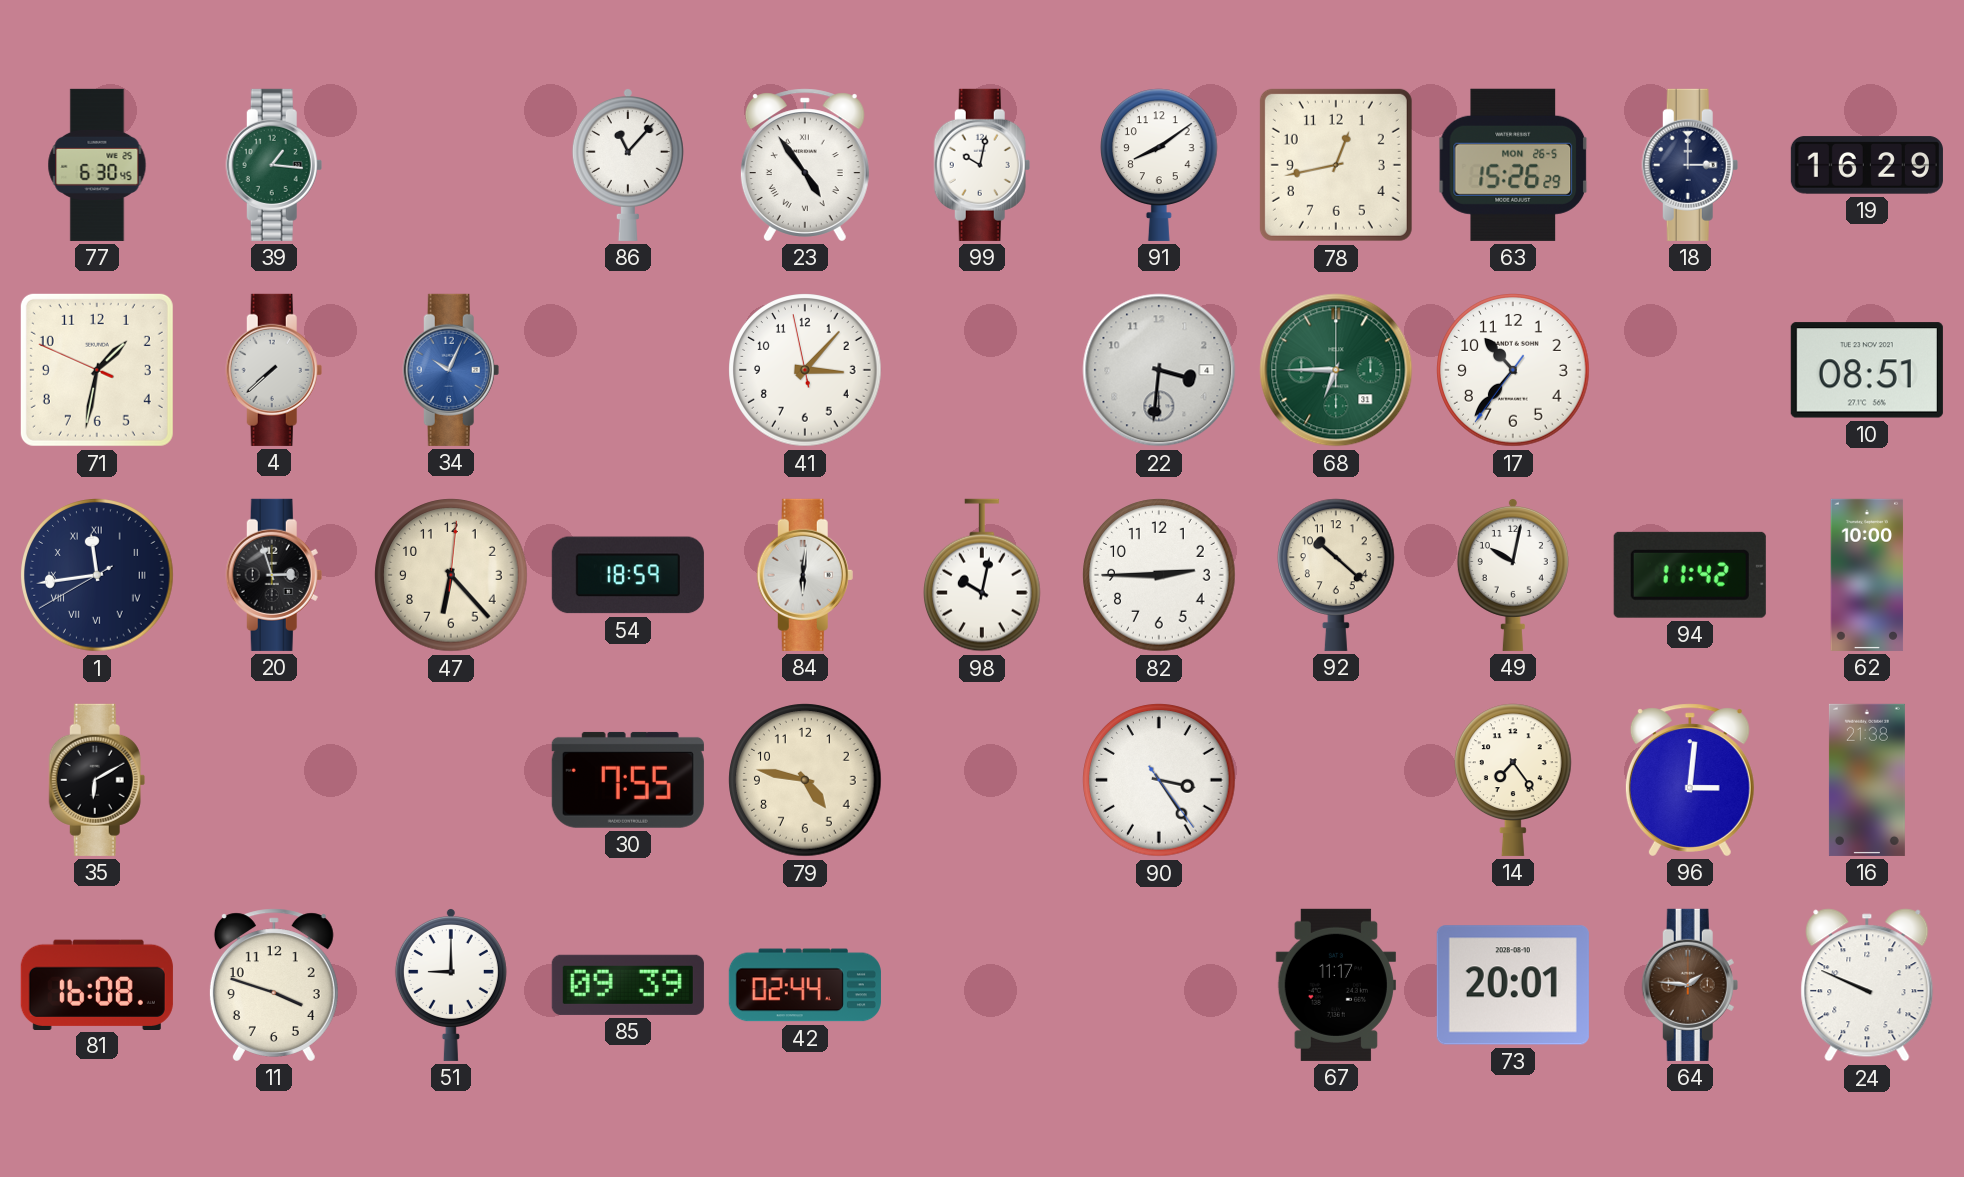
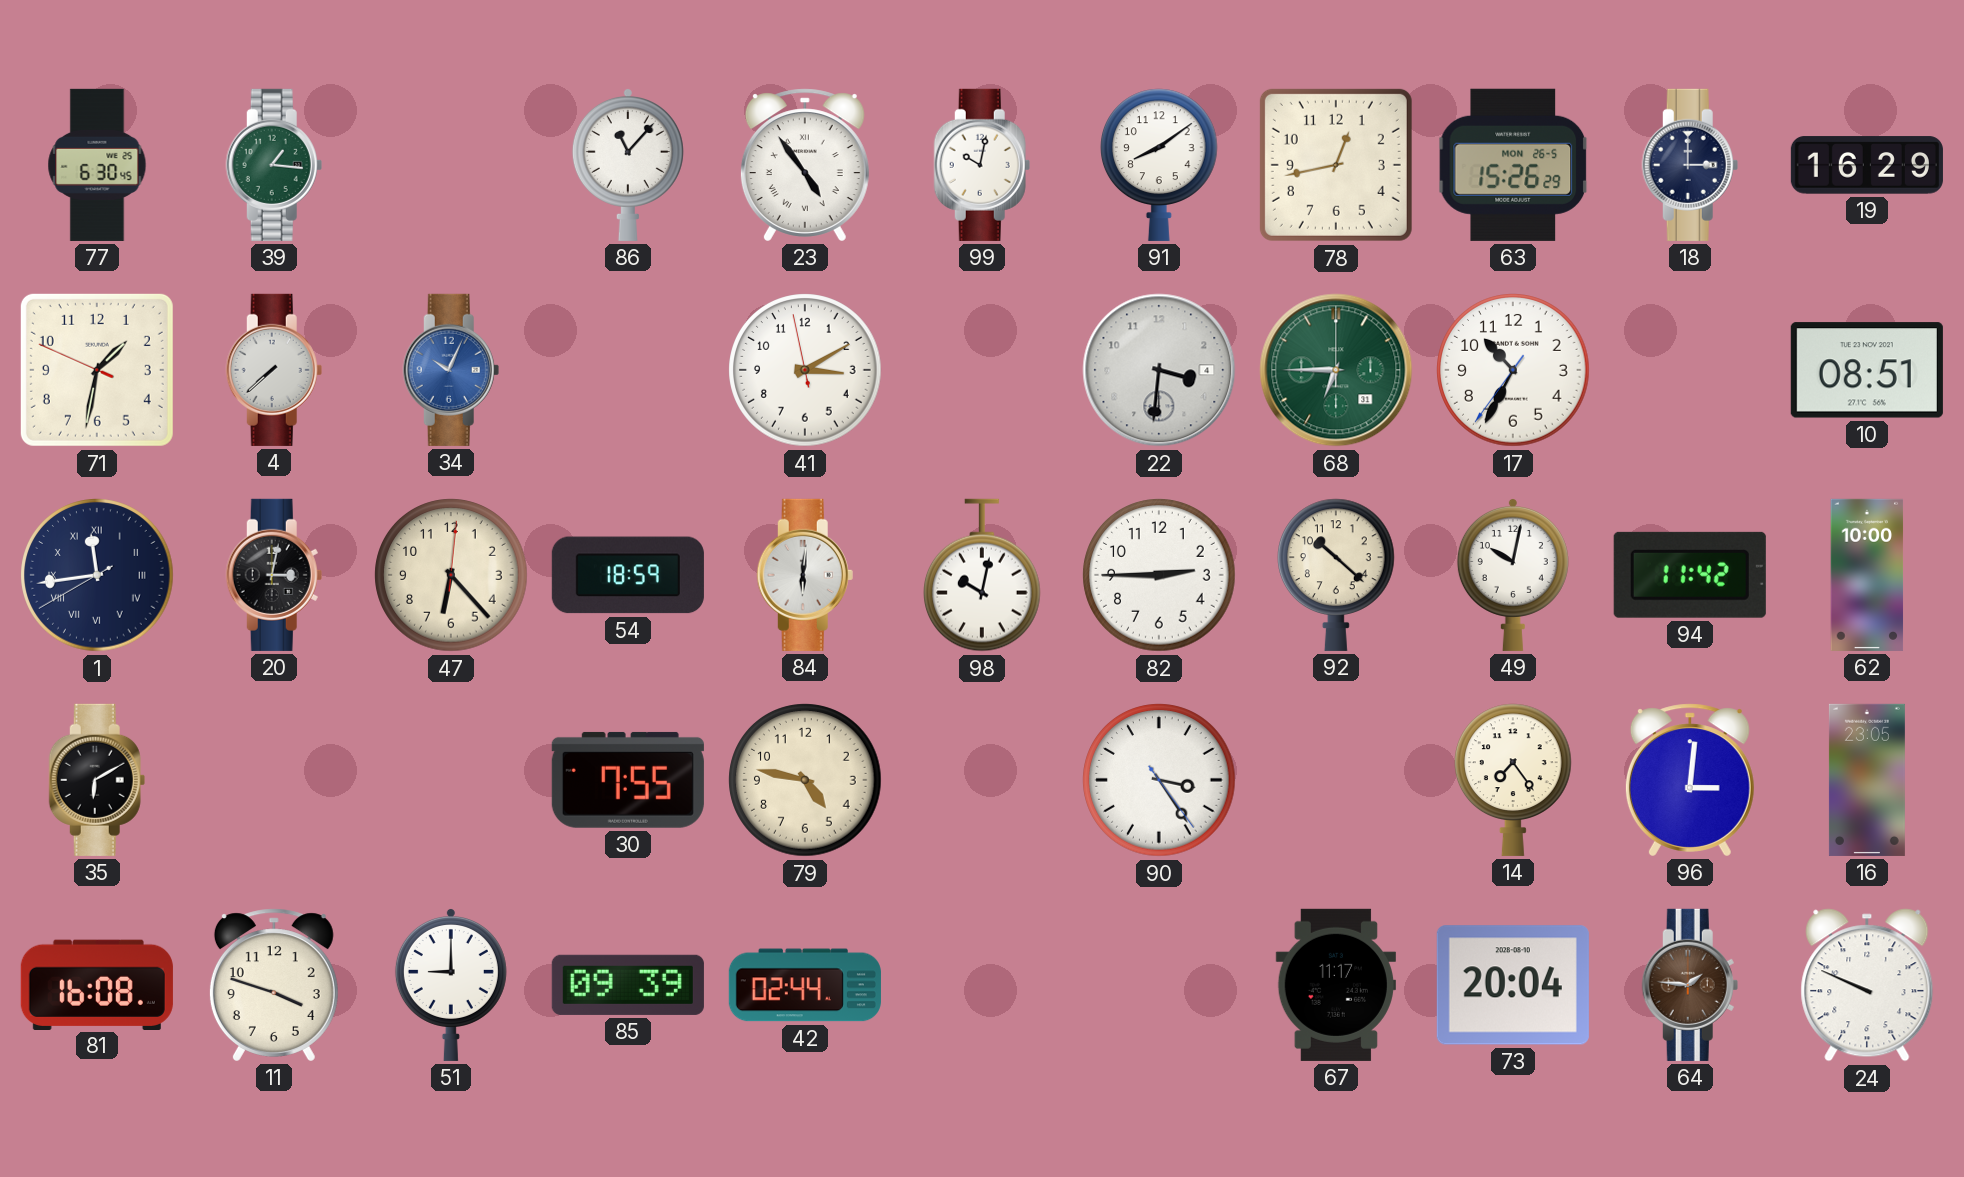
41: 3:06 -> 3:09
17: 10:36 -> 10:34
20: 2:57 -> 3:02
16: 21:38 -> 23:05
73: 20:01 -> 20:04
